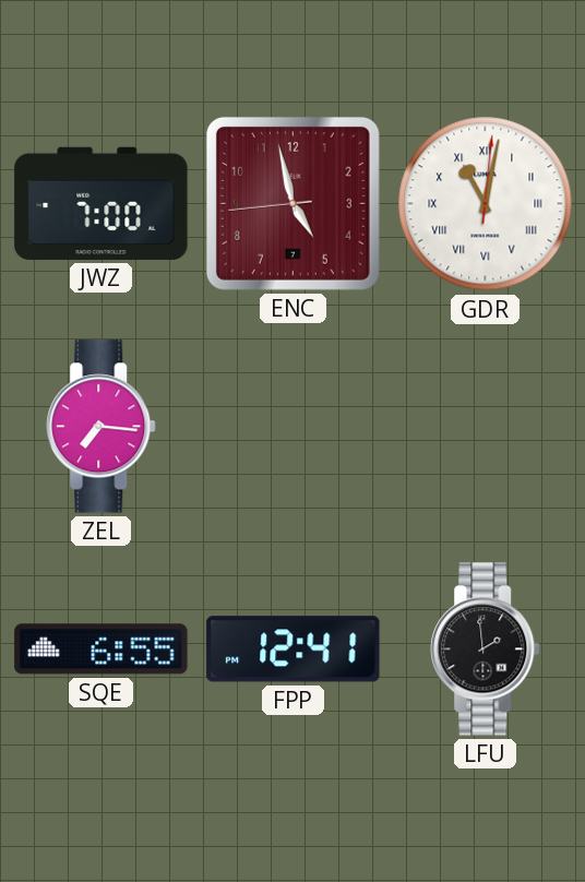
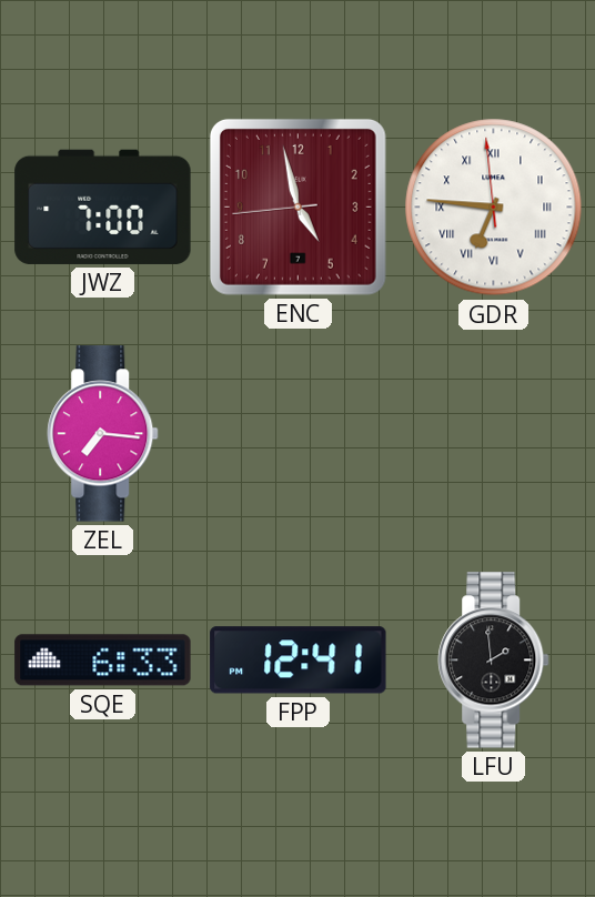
GDR: 11:02 -> 6:45
SQE: 6:55 -> 6:33
